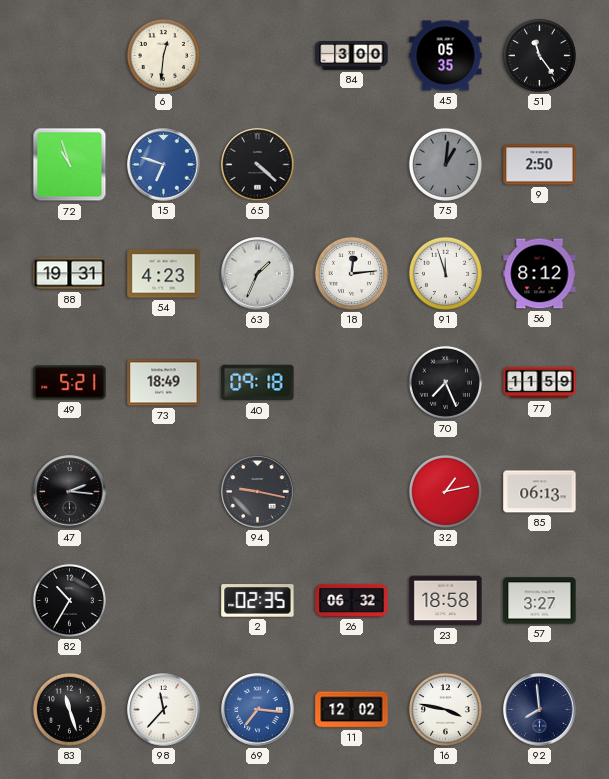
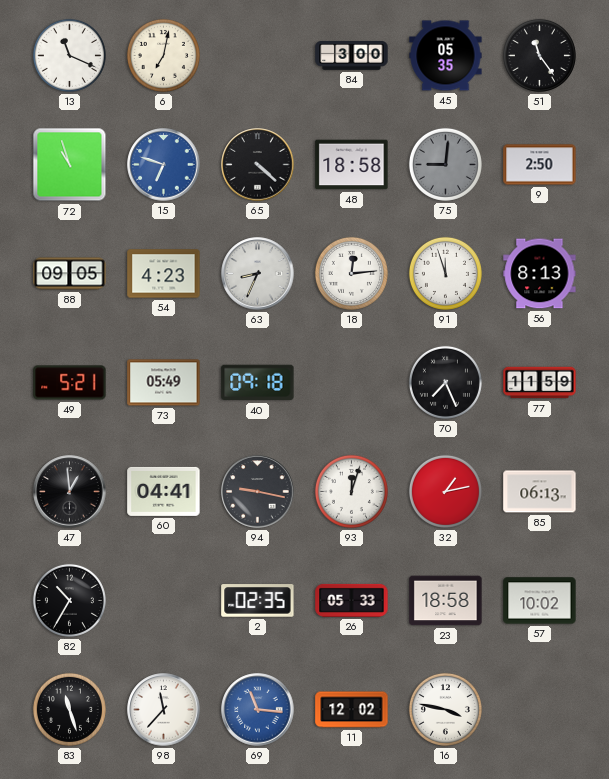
13: none -> 11:19
6: 12:31 -> 7:02
48: none -> 18:58
75: 1:01 -> 9:01
88: 19:31 -> 09:05
63: 1:34 -> 8:34
56: 8:12 -> 8:13
73: 18:49 -> 05:49
47: 2:16 -> 12:59
60: none -> 04:41
93: none -> 12:03
26: 06:32 -> 05:33
57: 3:27 -> 10:02
69: 7:16 -> 11:16
92: 7:59 -> none
